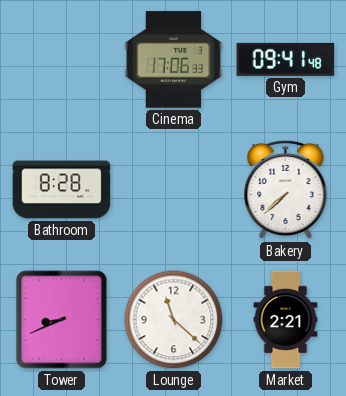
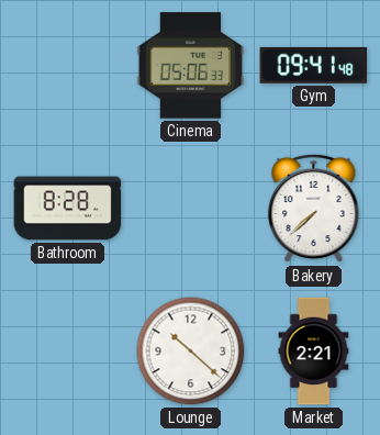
Cinema: 17:06 -> 05:06
Tower: 8:41 -> none
Lounge: 11:22 -> 10:22
